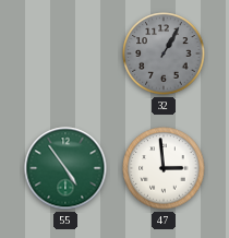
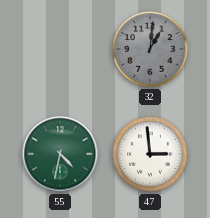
32: 1:05 -> 1:01
55: 4:54 -> 4:32
